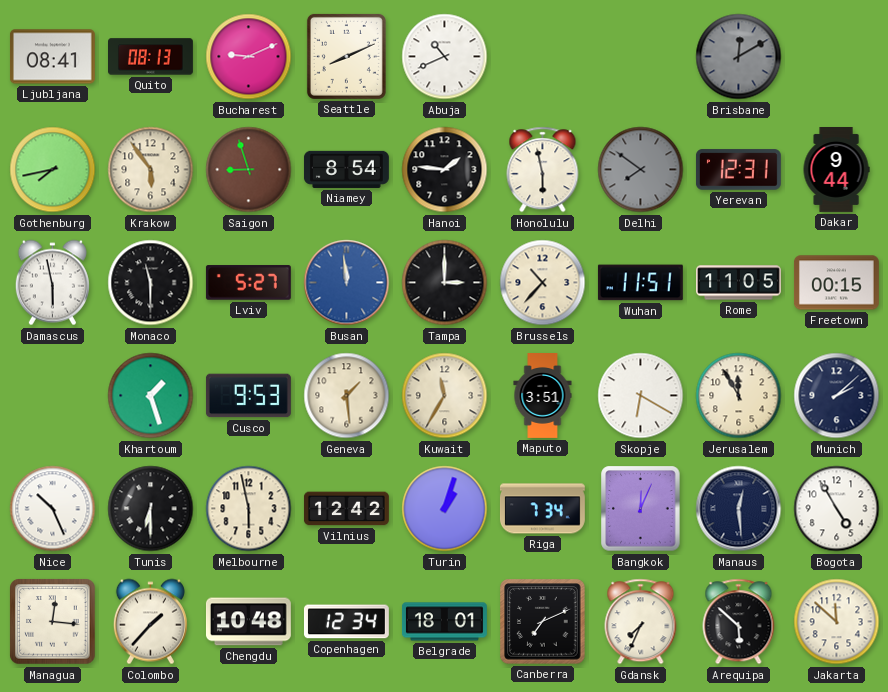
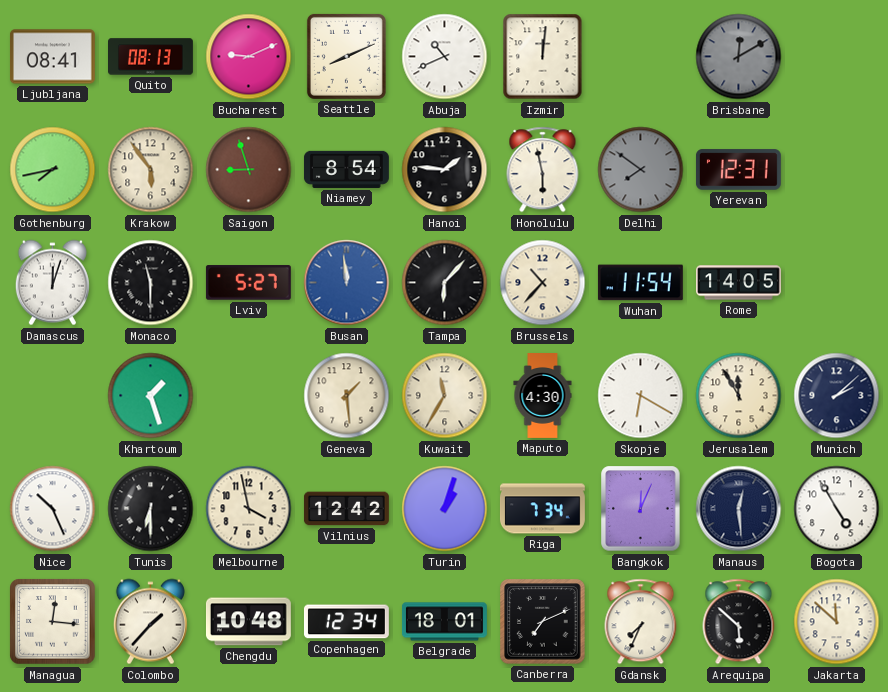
Izmir: none -> 12:01
Dakar: 9:44 -> none
Damascus: 5:58 -> 12:03
Tampa: 3:00 -> 6:07
Wuhan: 11:51 -> 11:54
Rome: 11:05 -> 14:05
Freetown: 00:15 -> none
Cusco: 9:53 -> none
Maputo: 3:51 -> 4:30
Melbourne: 5:58 -> 3:58
